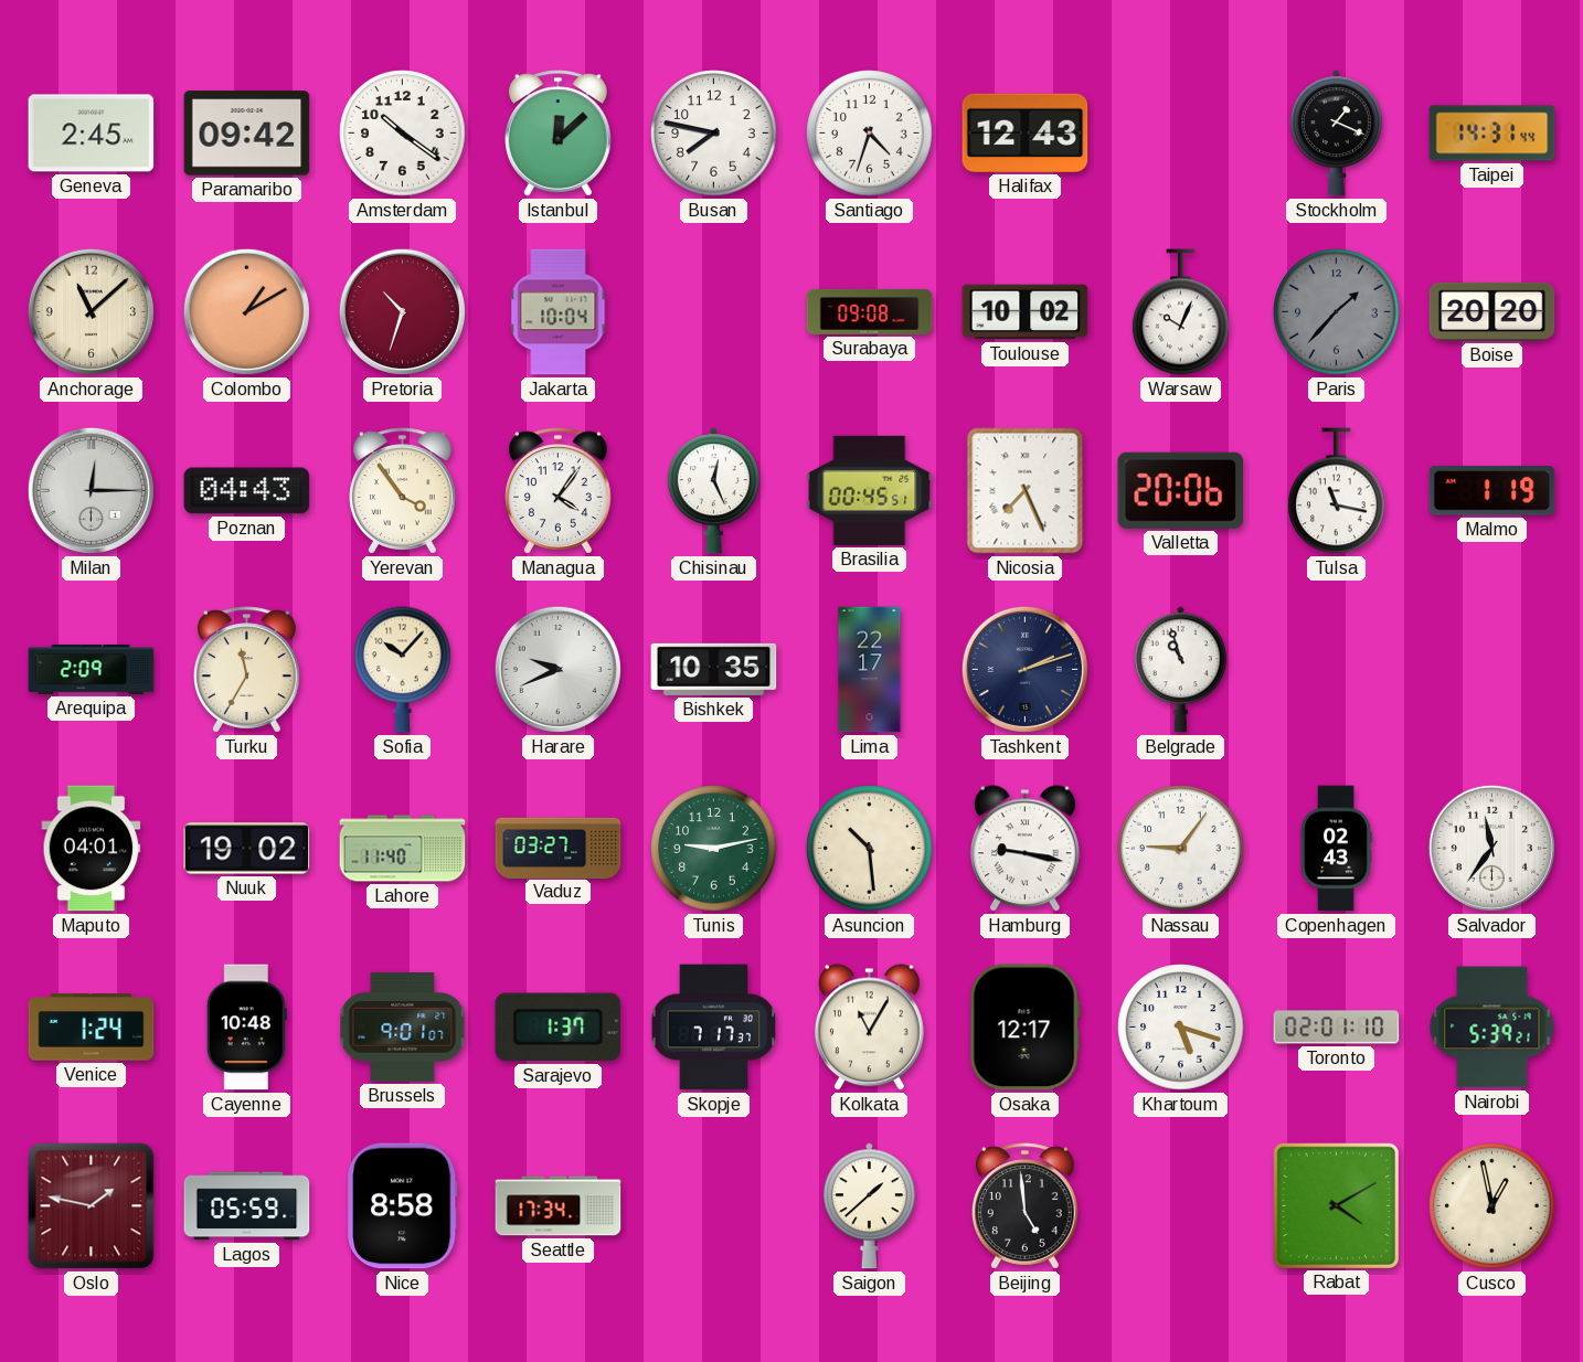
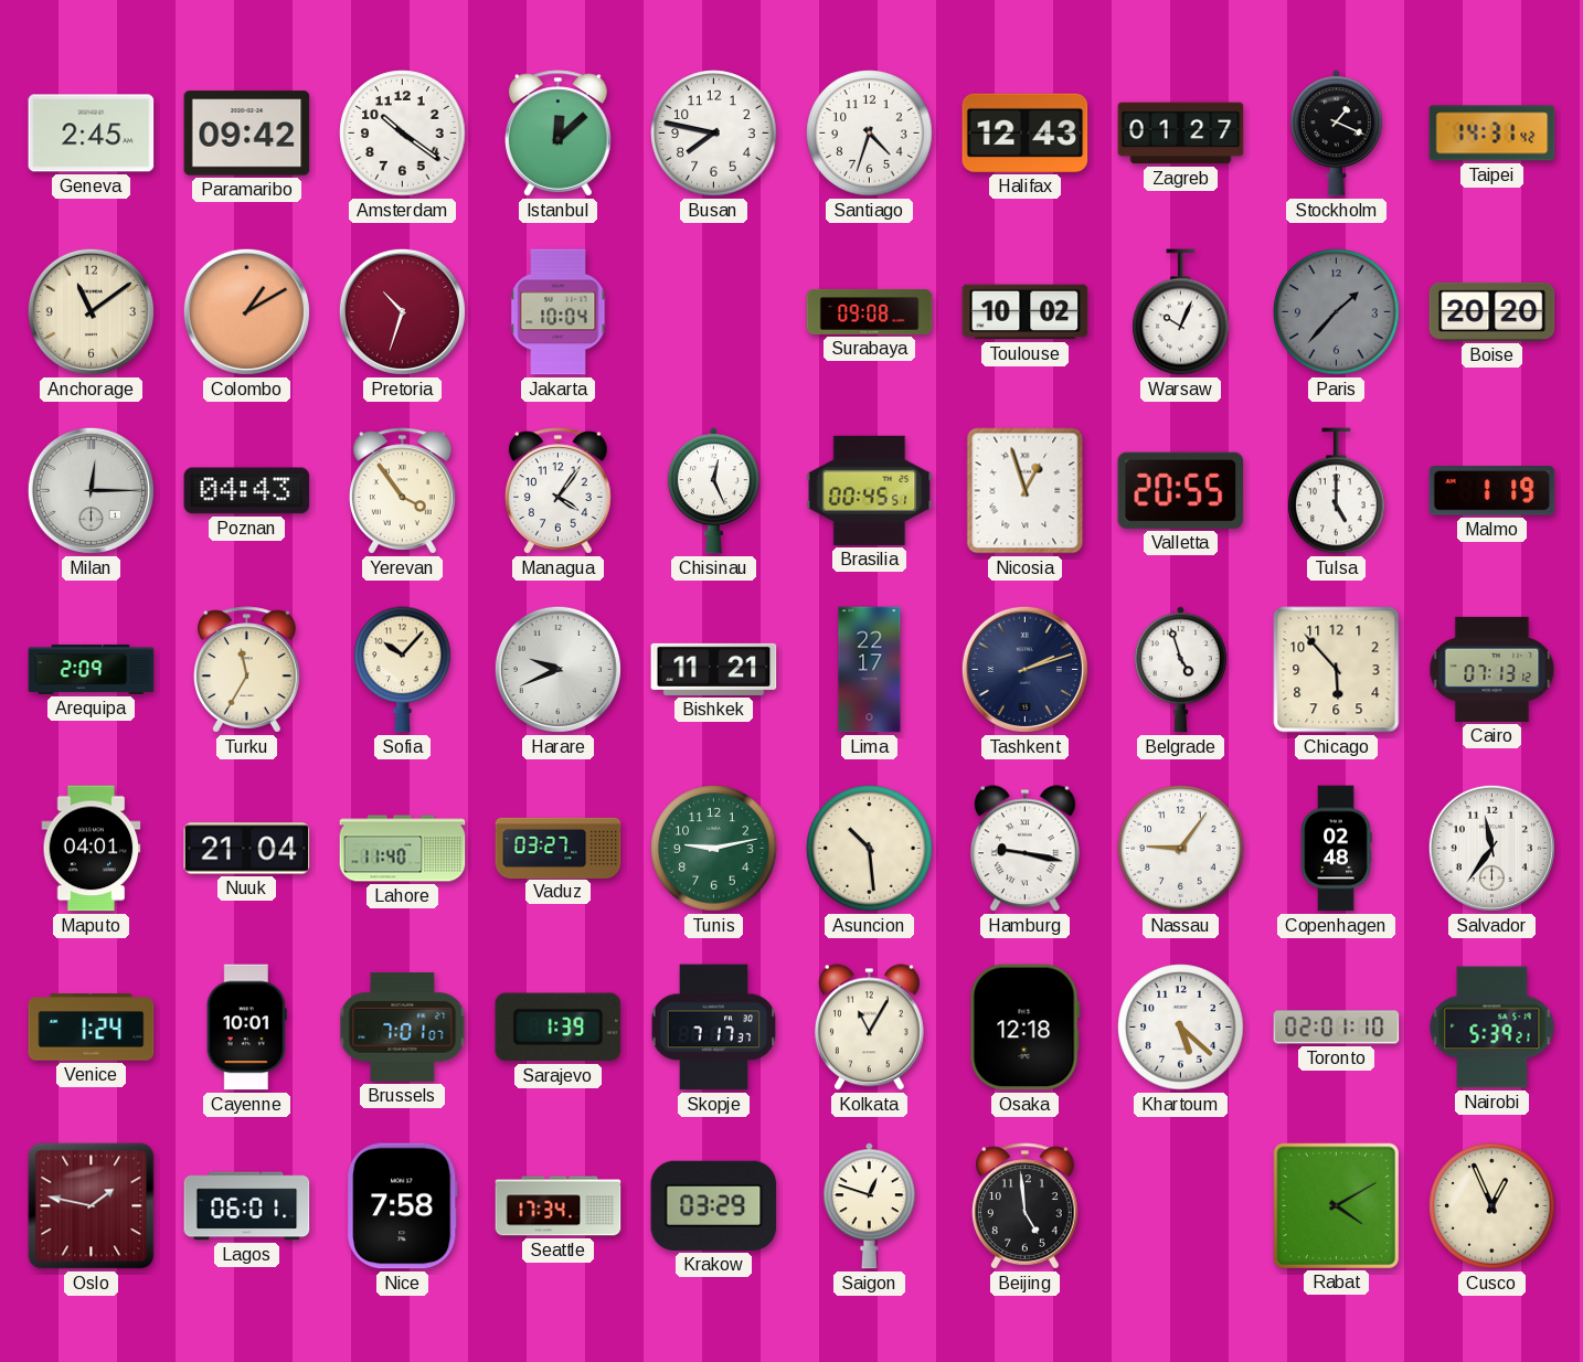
Zagreb: none -> 01:27
Taipei: 14:31:44 -> 14:31:42
Anchorage: 11:08 -> 11:09
Nicosia: 7:26 -> 12:57
Valletta: 20:06 -> 20:55
Tulsa: 11:17 -> 5:00
Bishkek: 10:35 -> 11:21
Belgrade: 10:57 -> 4:57
Chicago: none -> 5:53
Cairo: none -> 07:13
Nuuk: 19:02 -> 21:04
Copenhagen: 02:43 -> 02:48
Cayenne: 10:48 -> 10:01
Brussels: 9:01 -> 7:01
Sarajevo: 1:37 -> 1:39
Osaka: 12:17 -> 12:18
Khartoum: 5:18 -> 5:22
Lagos: 05:59 -> 06:01
Nice: 8:58 -> 7:58
Krakow: none -> 03:29
Saigon: 1:38 -> 12:48
Cusco: 12:58 -> 12:56
